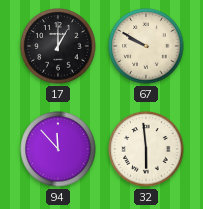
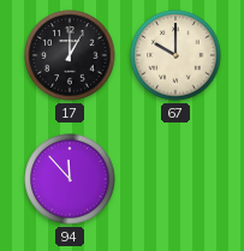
67: 9:50 -> 10:00
32: 5:59 -> none
